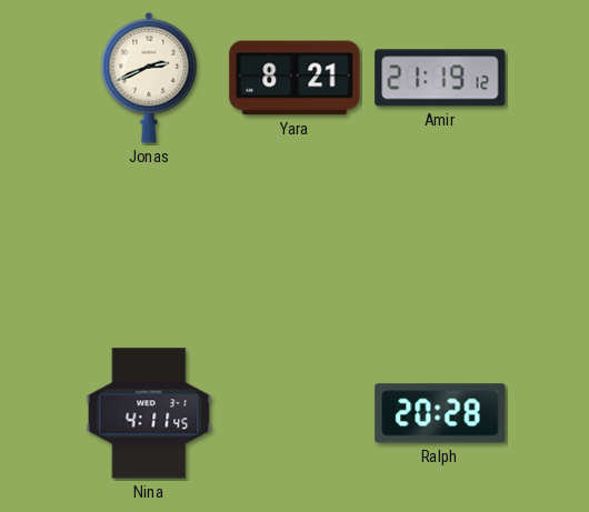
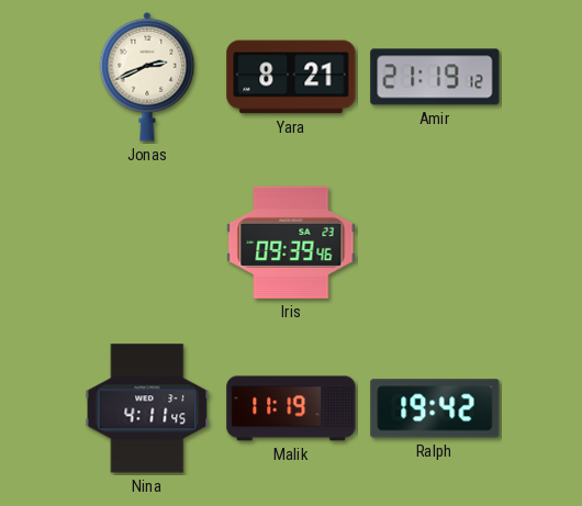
Iris: none -> 09:39
Malik: none -> 11:19
Ralph: 20:28 -> 19:42
